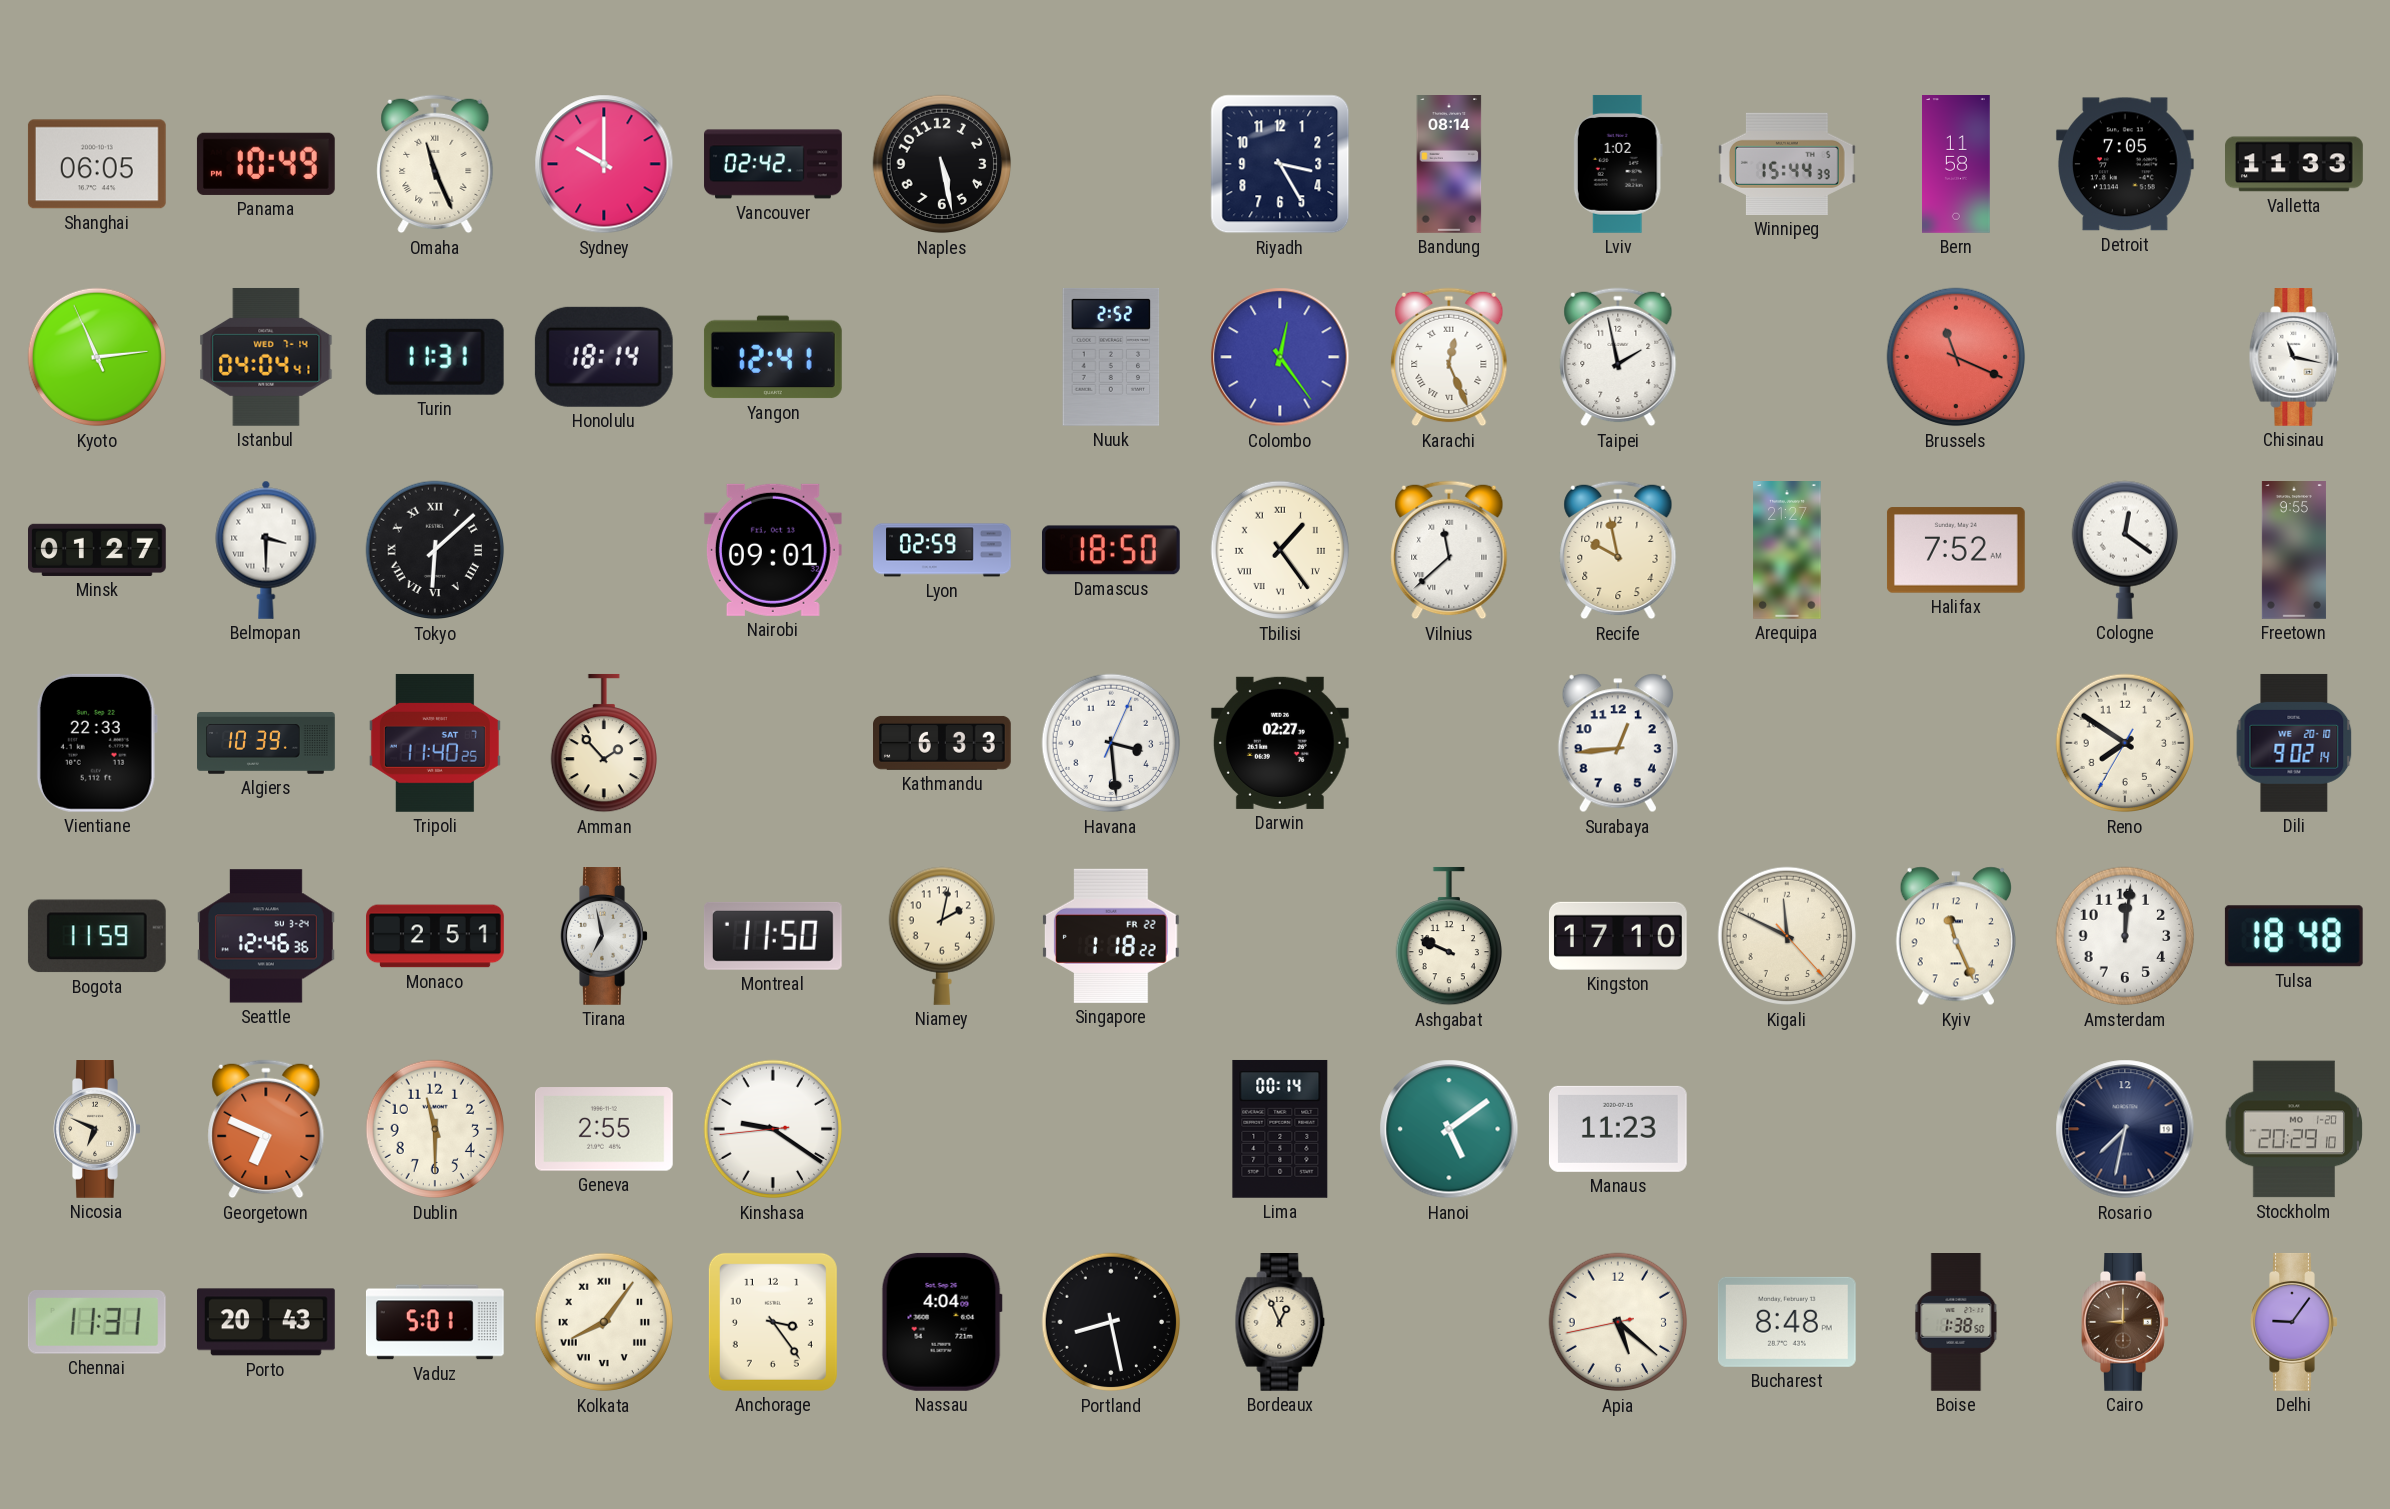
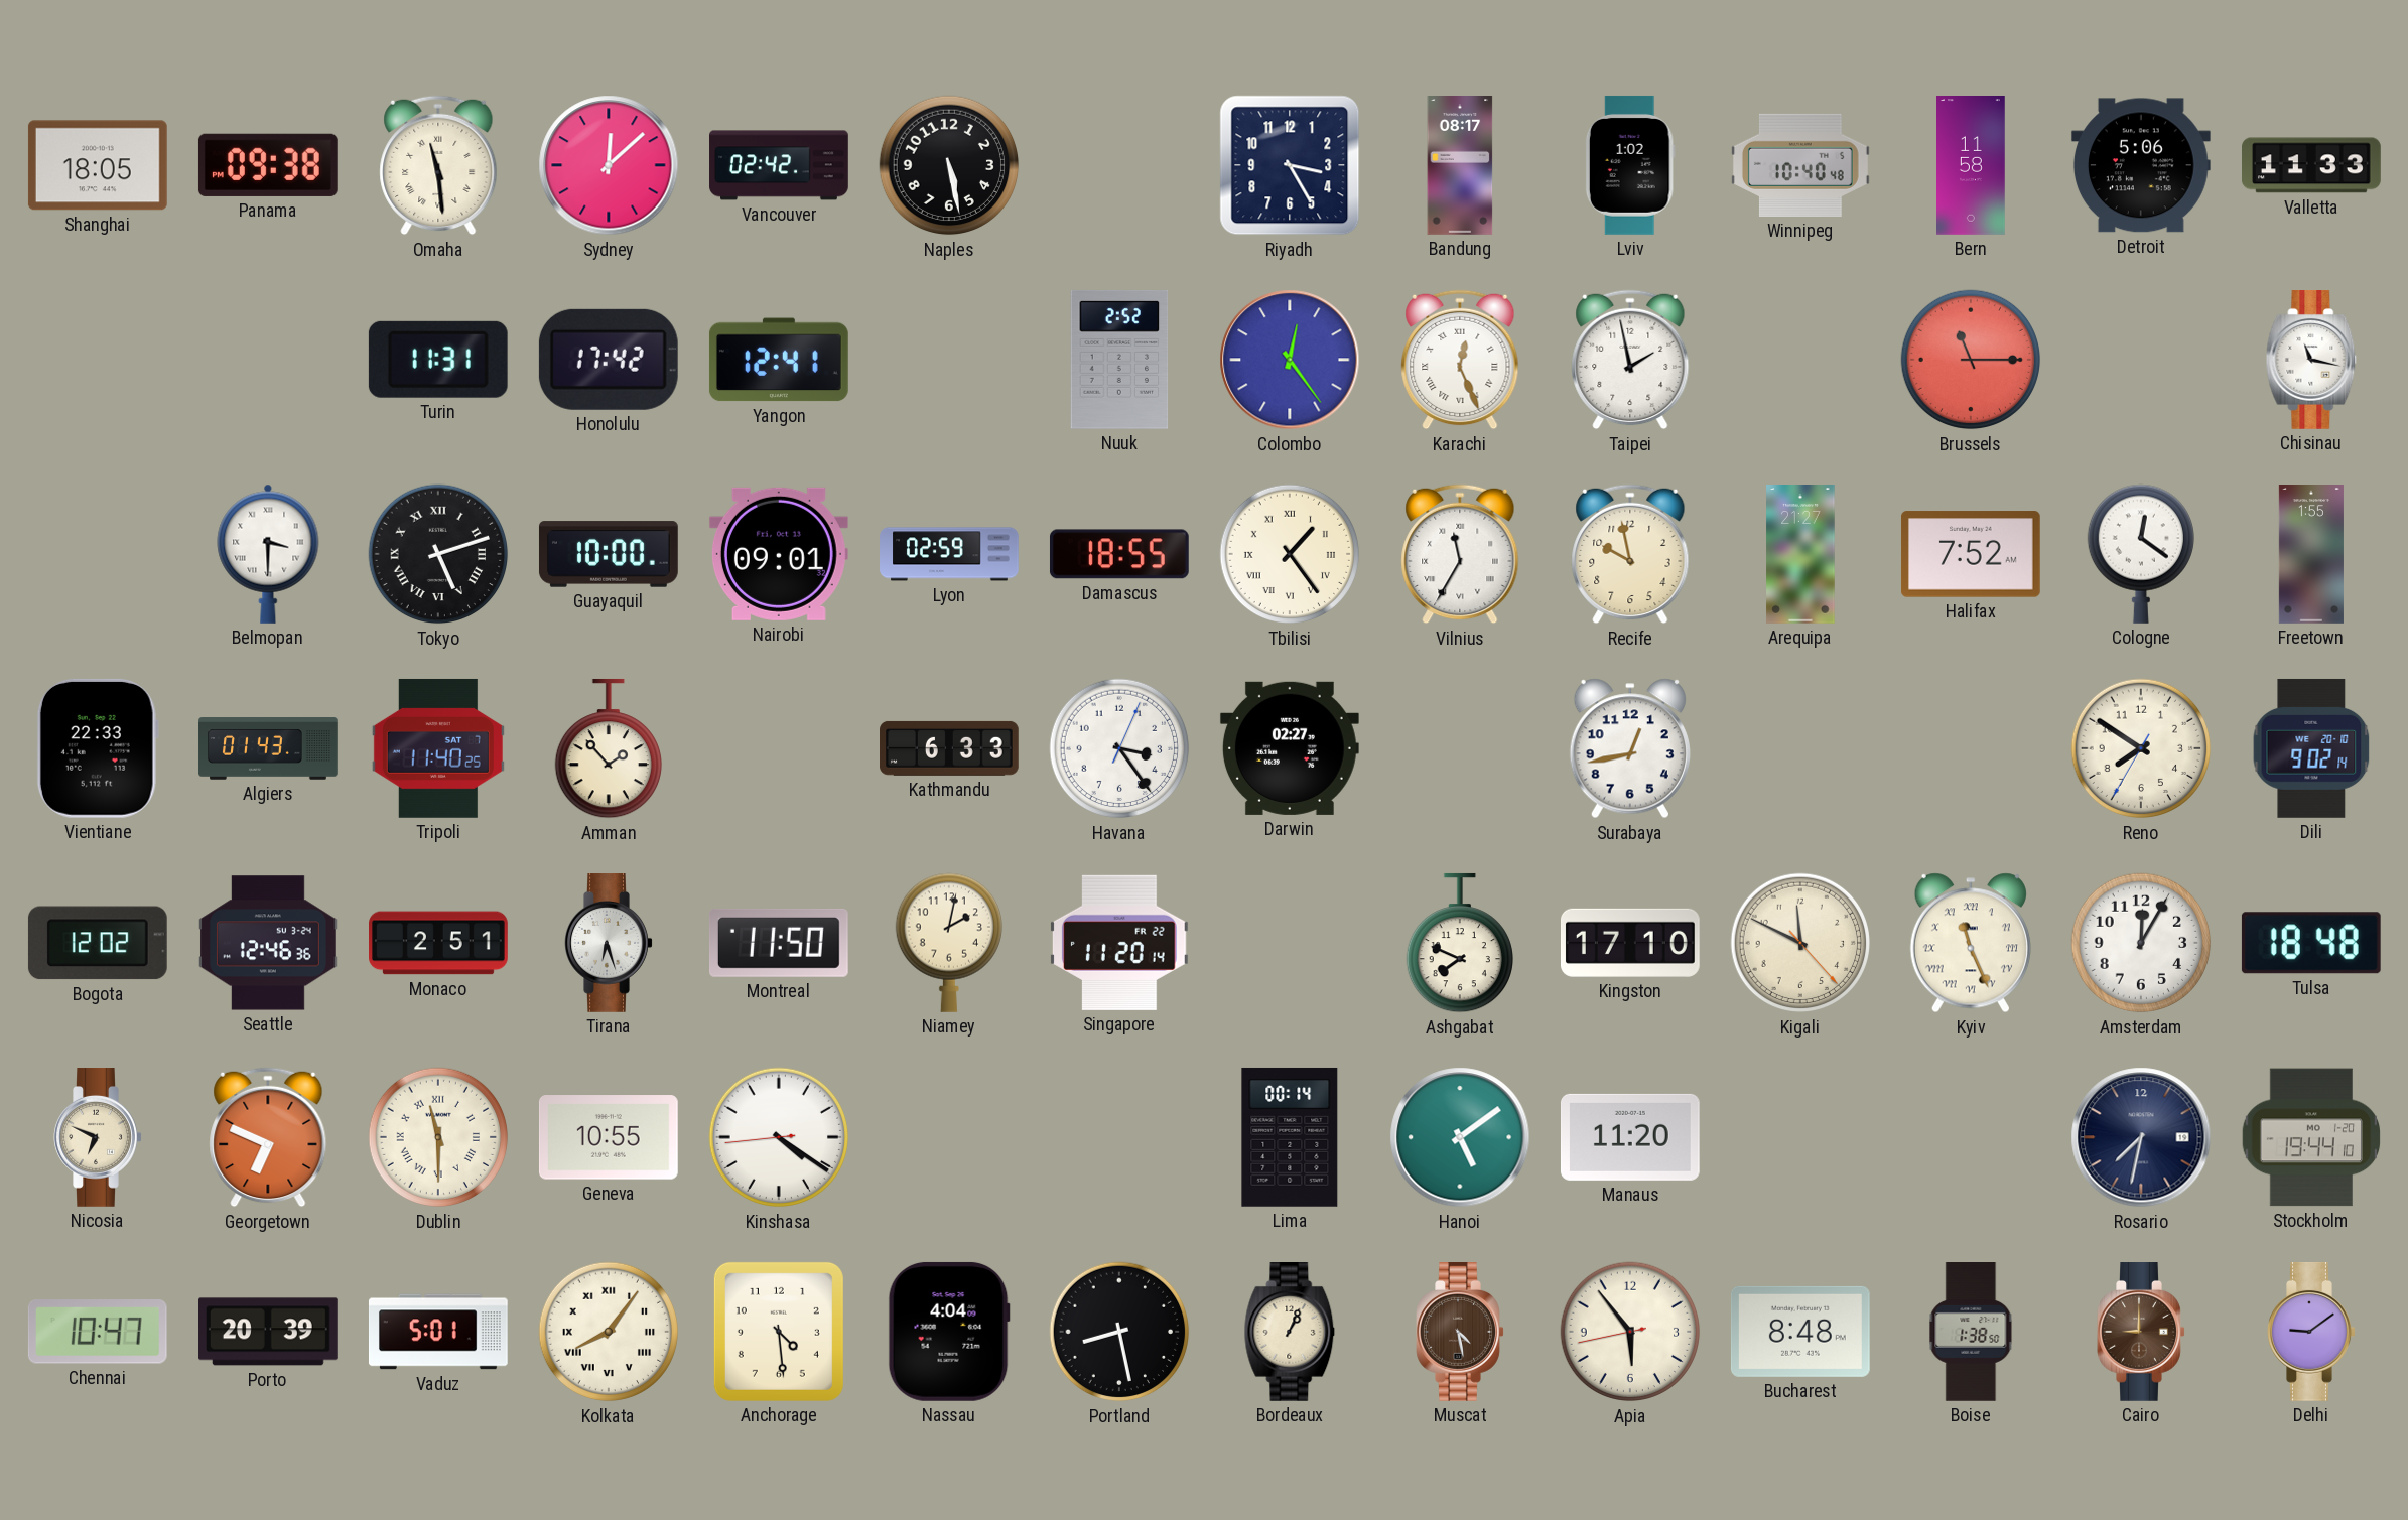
Shanghai: 06:05 -> 18:05
Panama: 10:49 -> 09:38
Omaha: 11:26 -> 11:29
Sydney: 10:00 -> 12:08
Bandung: 08:14 -> 08:17
Winnipeg: 15:44 -> 10:40
Detroit: 7:05 -> 5:06
Kyoto: 11:13 -> none
Istanbul: 04:04 -> none
Honolulu: 18:14 -> 17:42
Brussels: 11:19 -> 11:15
Minsk: 01:27 -> none
Tokyo: 6:08 -> 5:12
Guayaquil: none -> 10:00
Damascus: 18:50 -> 18:55
Vilnius: 11:38 -> 11:35
Freetown: 9:55 -> 1:55
Algiers: 10:39 -> 01:43
Havana: 3:29 -> 3:24
Surabaya: 12:44 -> 12:43
Bogota: 11:59 -> 12:02
Tirana: 6:58 -> 6:27
Singapore: 1:18 -> 11:20
Ashgabat: 9:49 -> 7:49
Kyiv numerals: Arabic -> Roman
Amsterdam: 12:01 -> 12:05
Dublin numerals: Arabic -> Roman
Geneva: 2:55 -> 10:55
Kinshasa: 9:20 -> 4:20
Manaus: 11:23 -> 11:20
Stockholm: 20:29 -> 19:44
Chennai: 11:31 -> 10:47
Porto: 20:43 -> 20:39
Anchorage: 3:24 -> 4:29
Bordeaux: 12:56 -> 1:04
Muscat: none -> 4:28
Apia: 5:21 -> 5:53
Delhi: 9:06 -> 9:09
